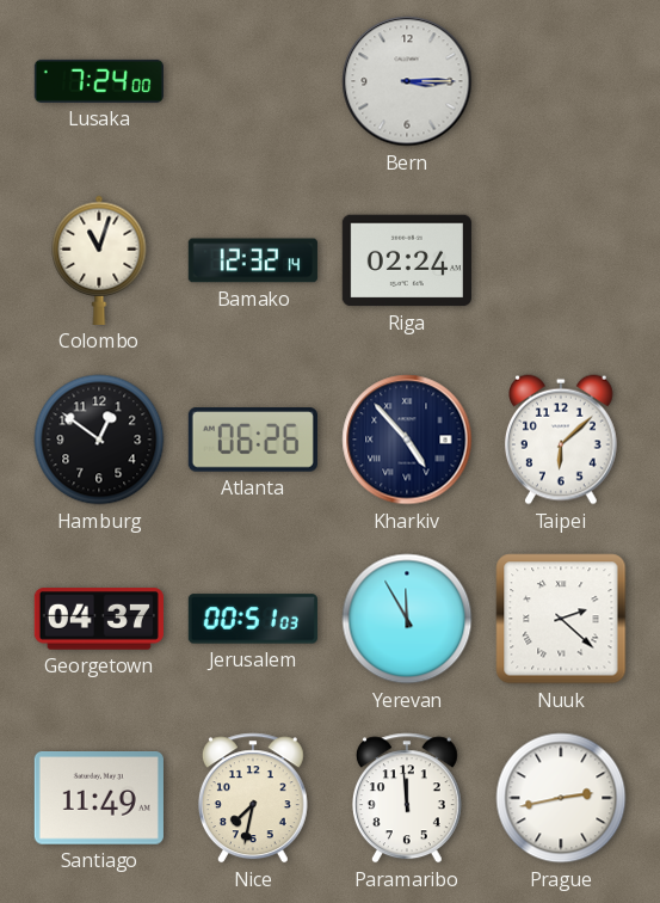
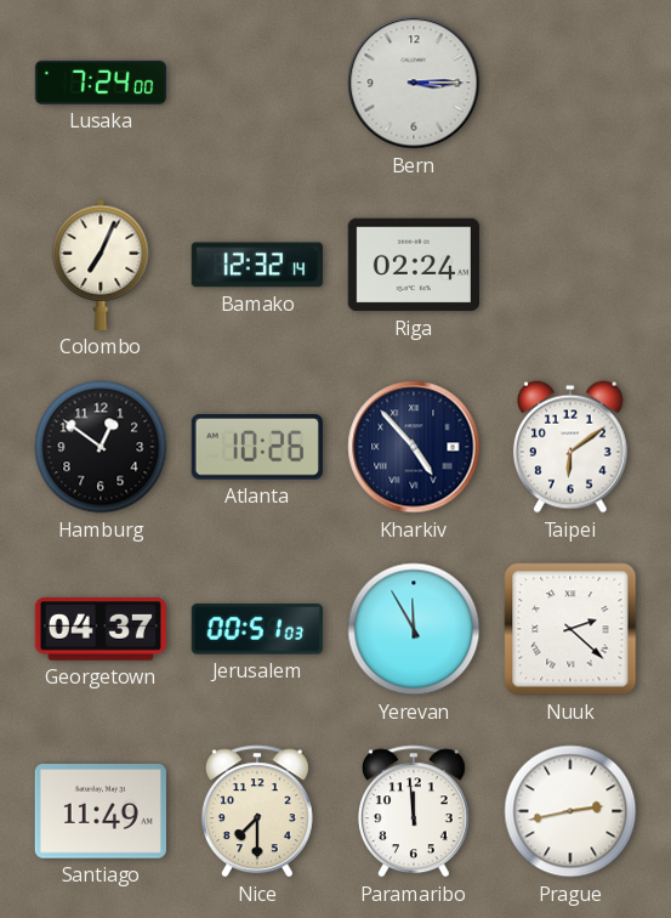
Colombo: 11:03 -> 7:04
Atlanta: 06:26 -> 10:26
Taipei: 6:08 -> 6:09
Nice: 7:32 -> 7:30
